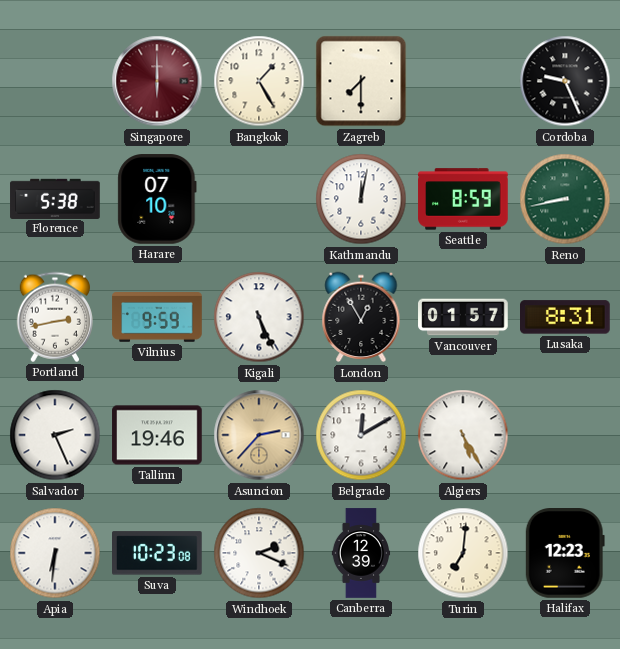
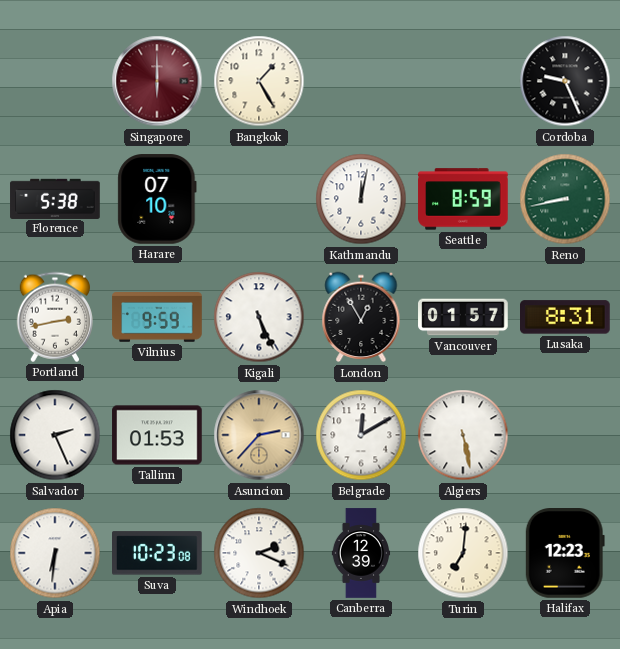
Zagreb: 7:30 -> none
Tallinn: 19:46 -> 01:53
Algiers: 5:25 -> 5:28
